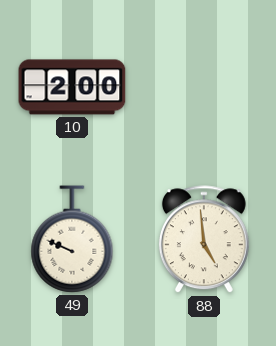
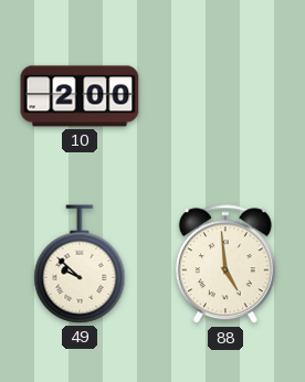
49: 9:49 -> 9:52
